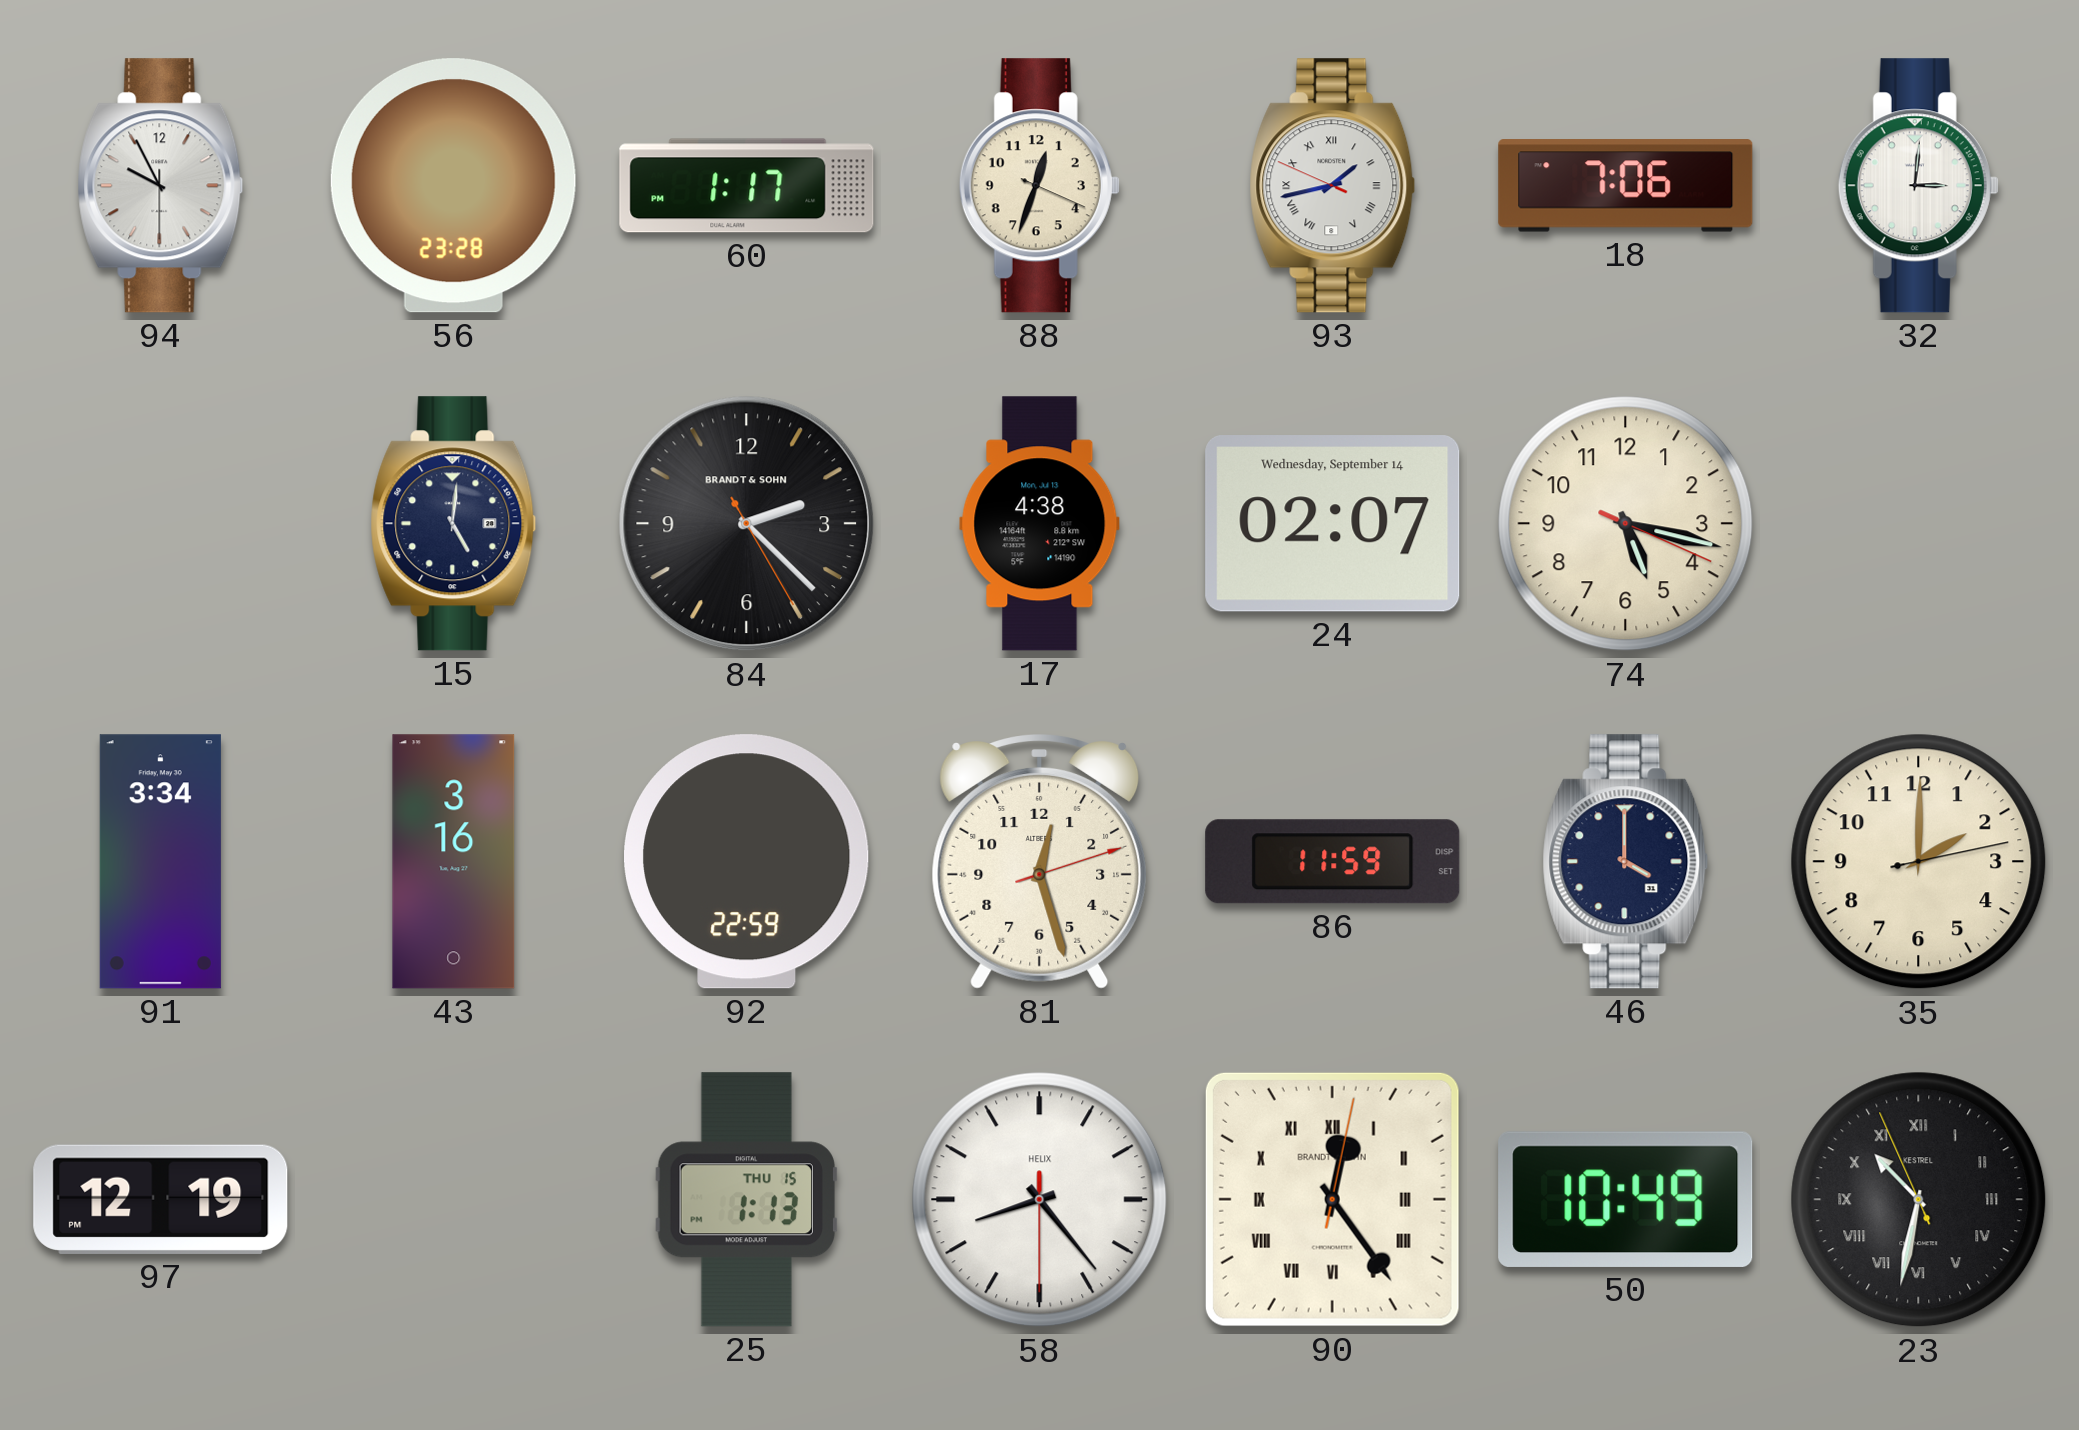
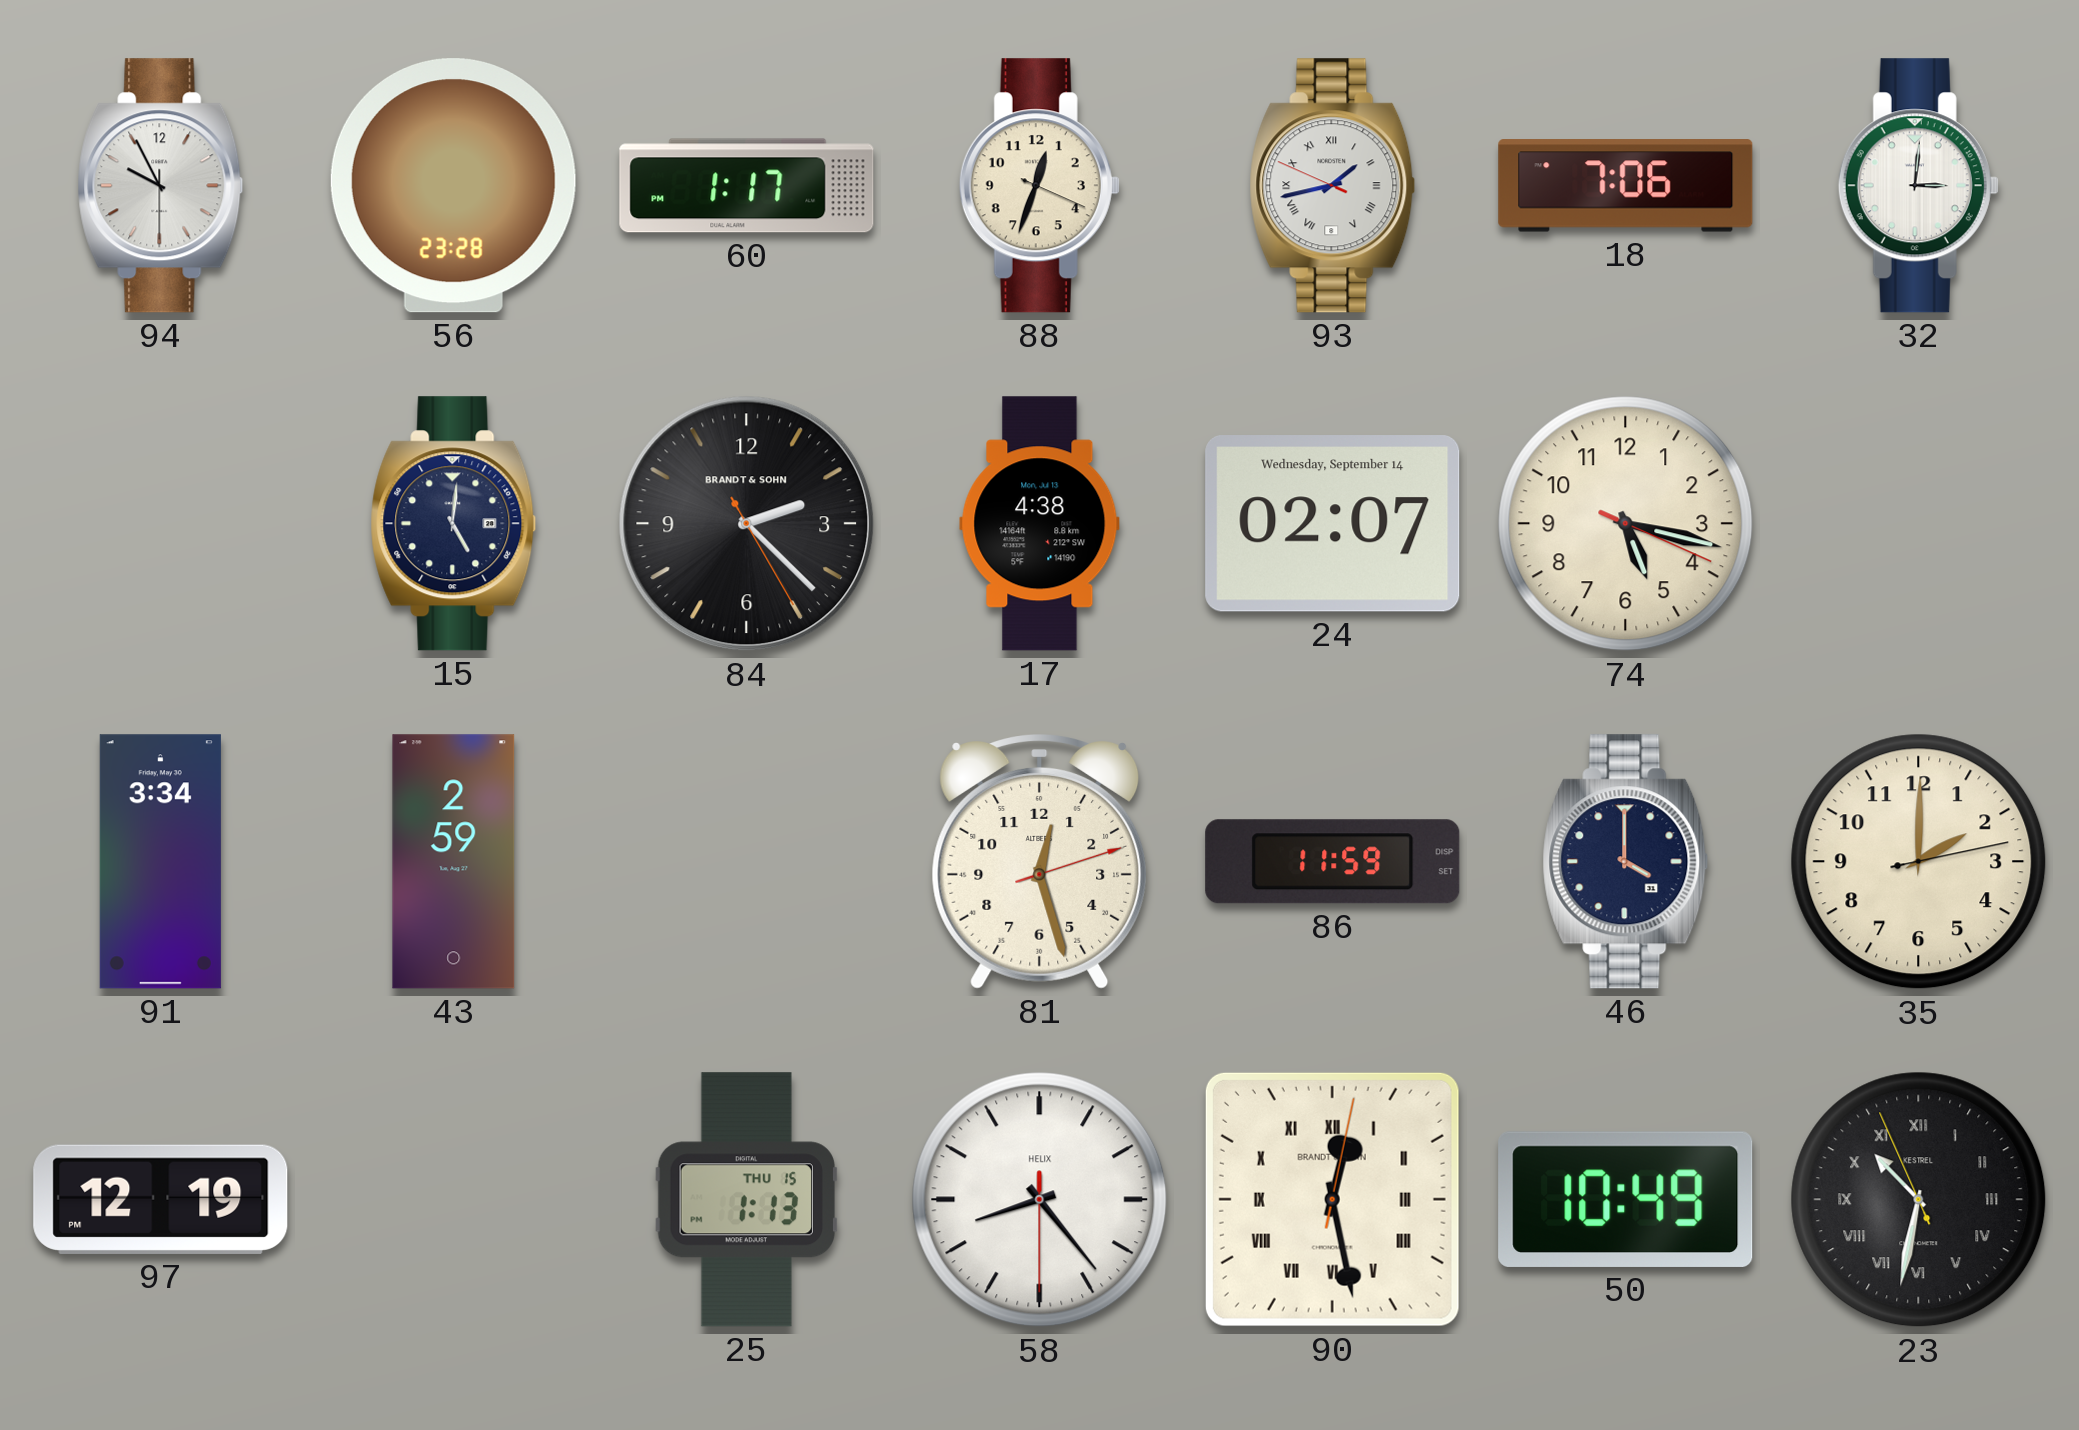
43: 3:16 -> 2:59
92: 22:59 -> none
90: 12:24 -> 12:28
